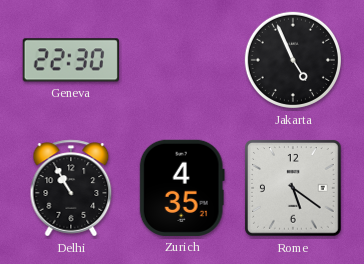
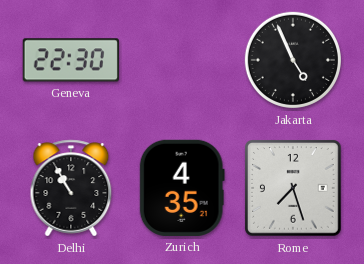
Rome: 5:21 -> 7:27
